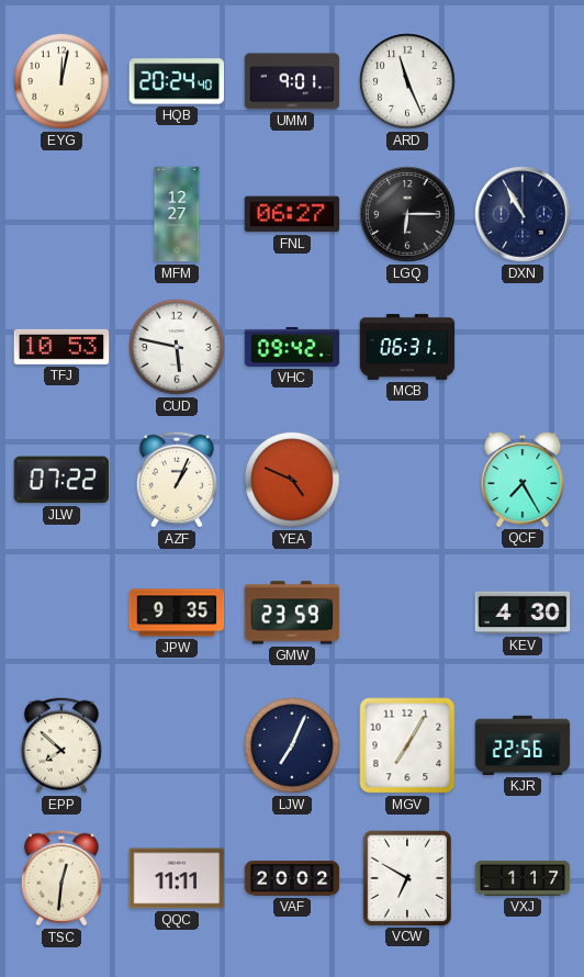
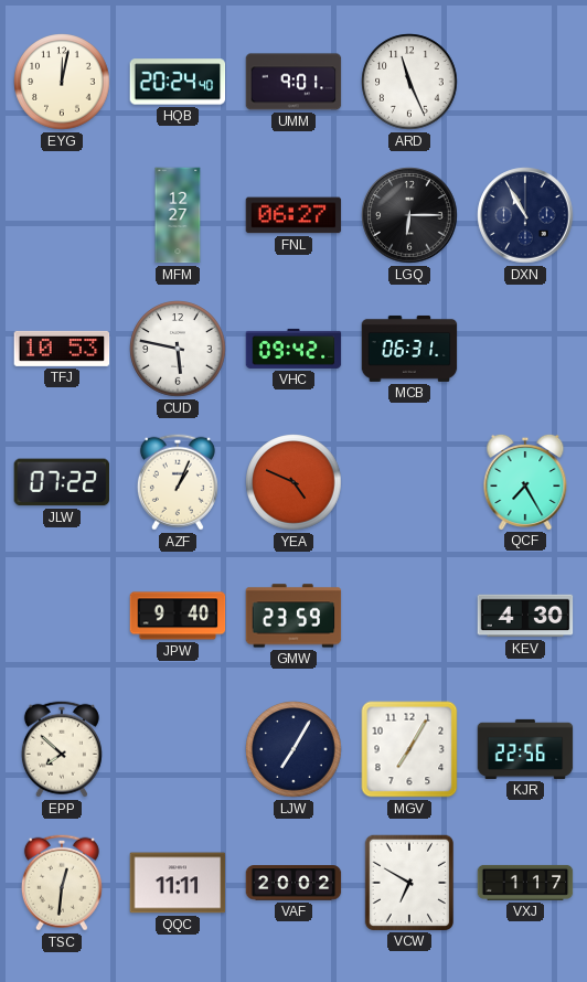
JPW: 9:35 -> 9:40
LJW: 7:04 -> 7:05
